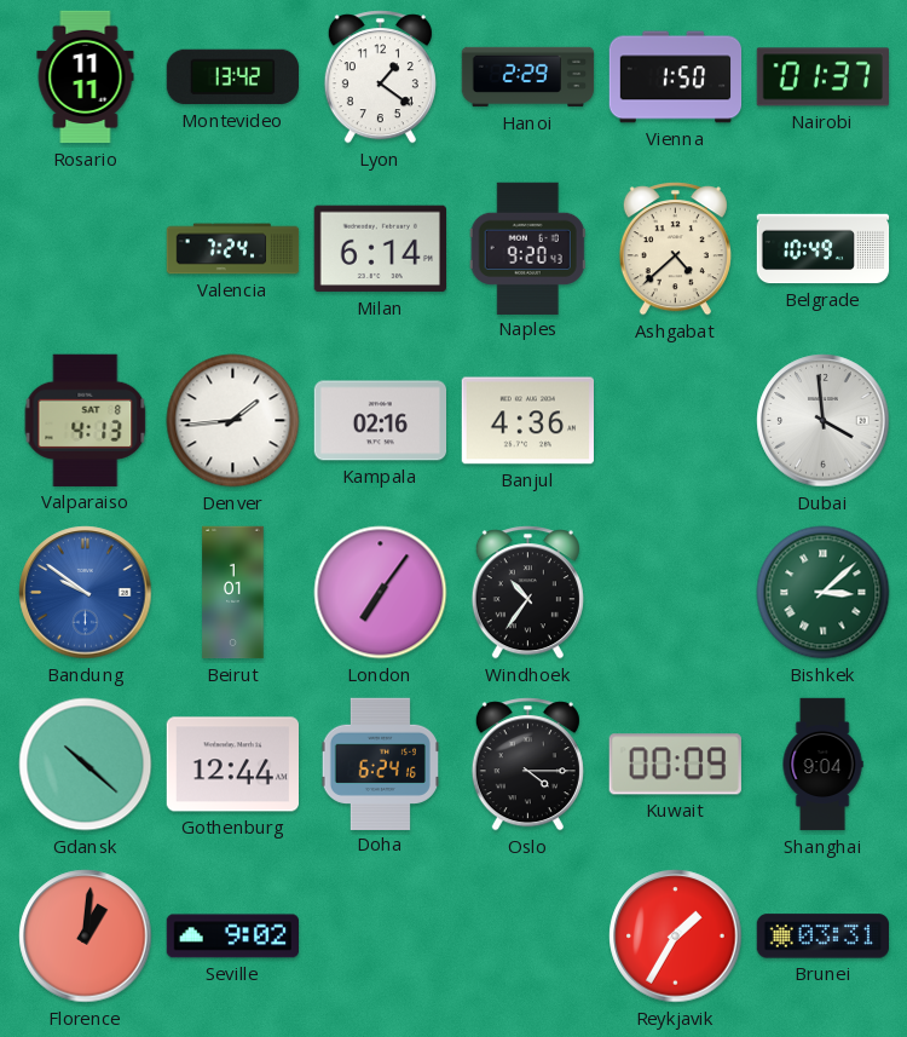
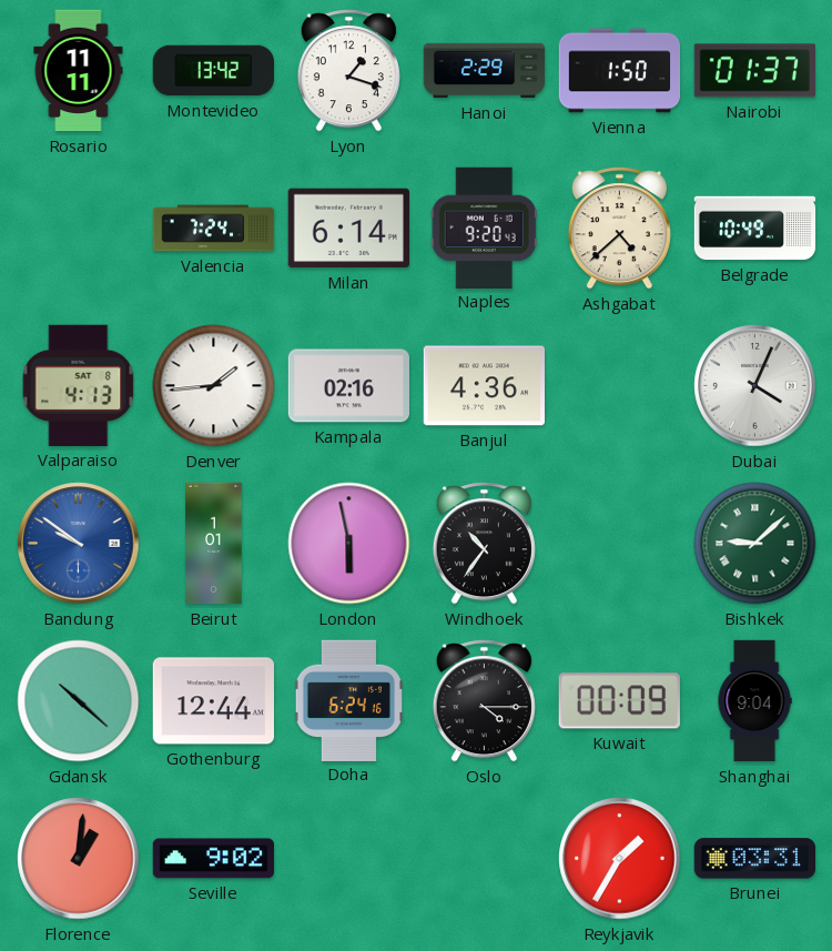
Lyon: 1:21 -> 1:18
Dubai: 3:59 -> 4:04
London: 7:06 -> 5:58
Bishkek: 3:08 -> 9:08
